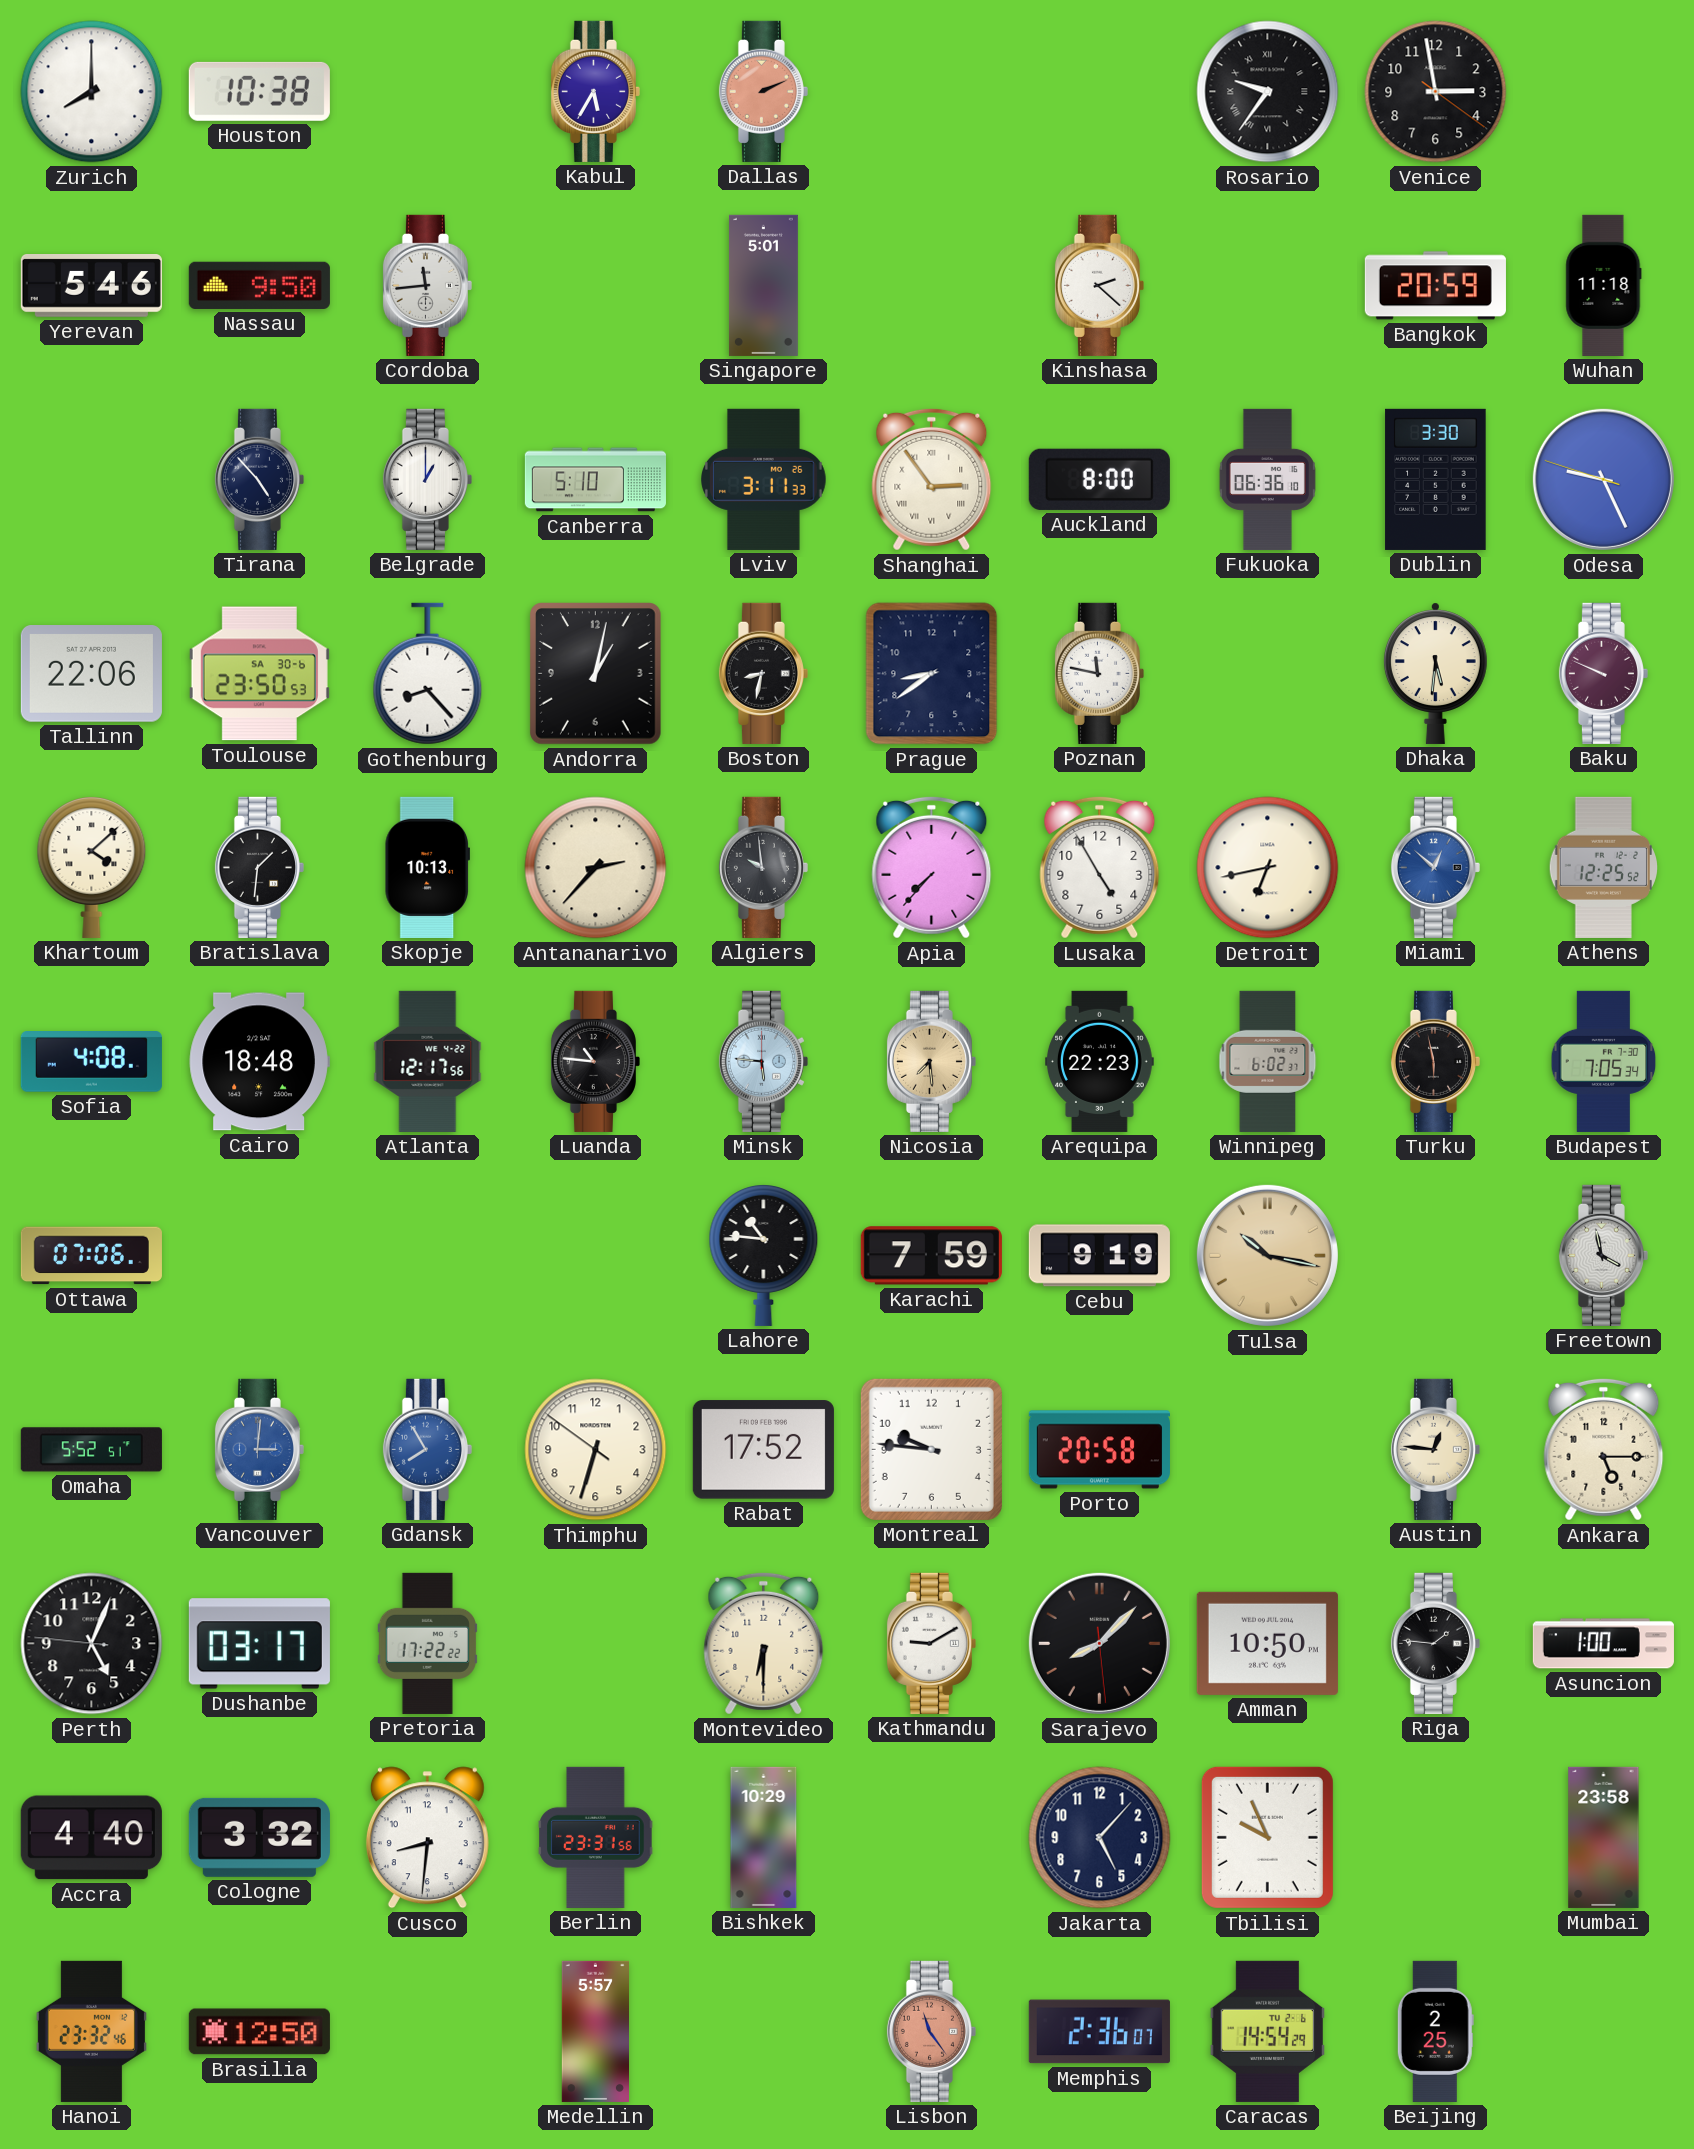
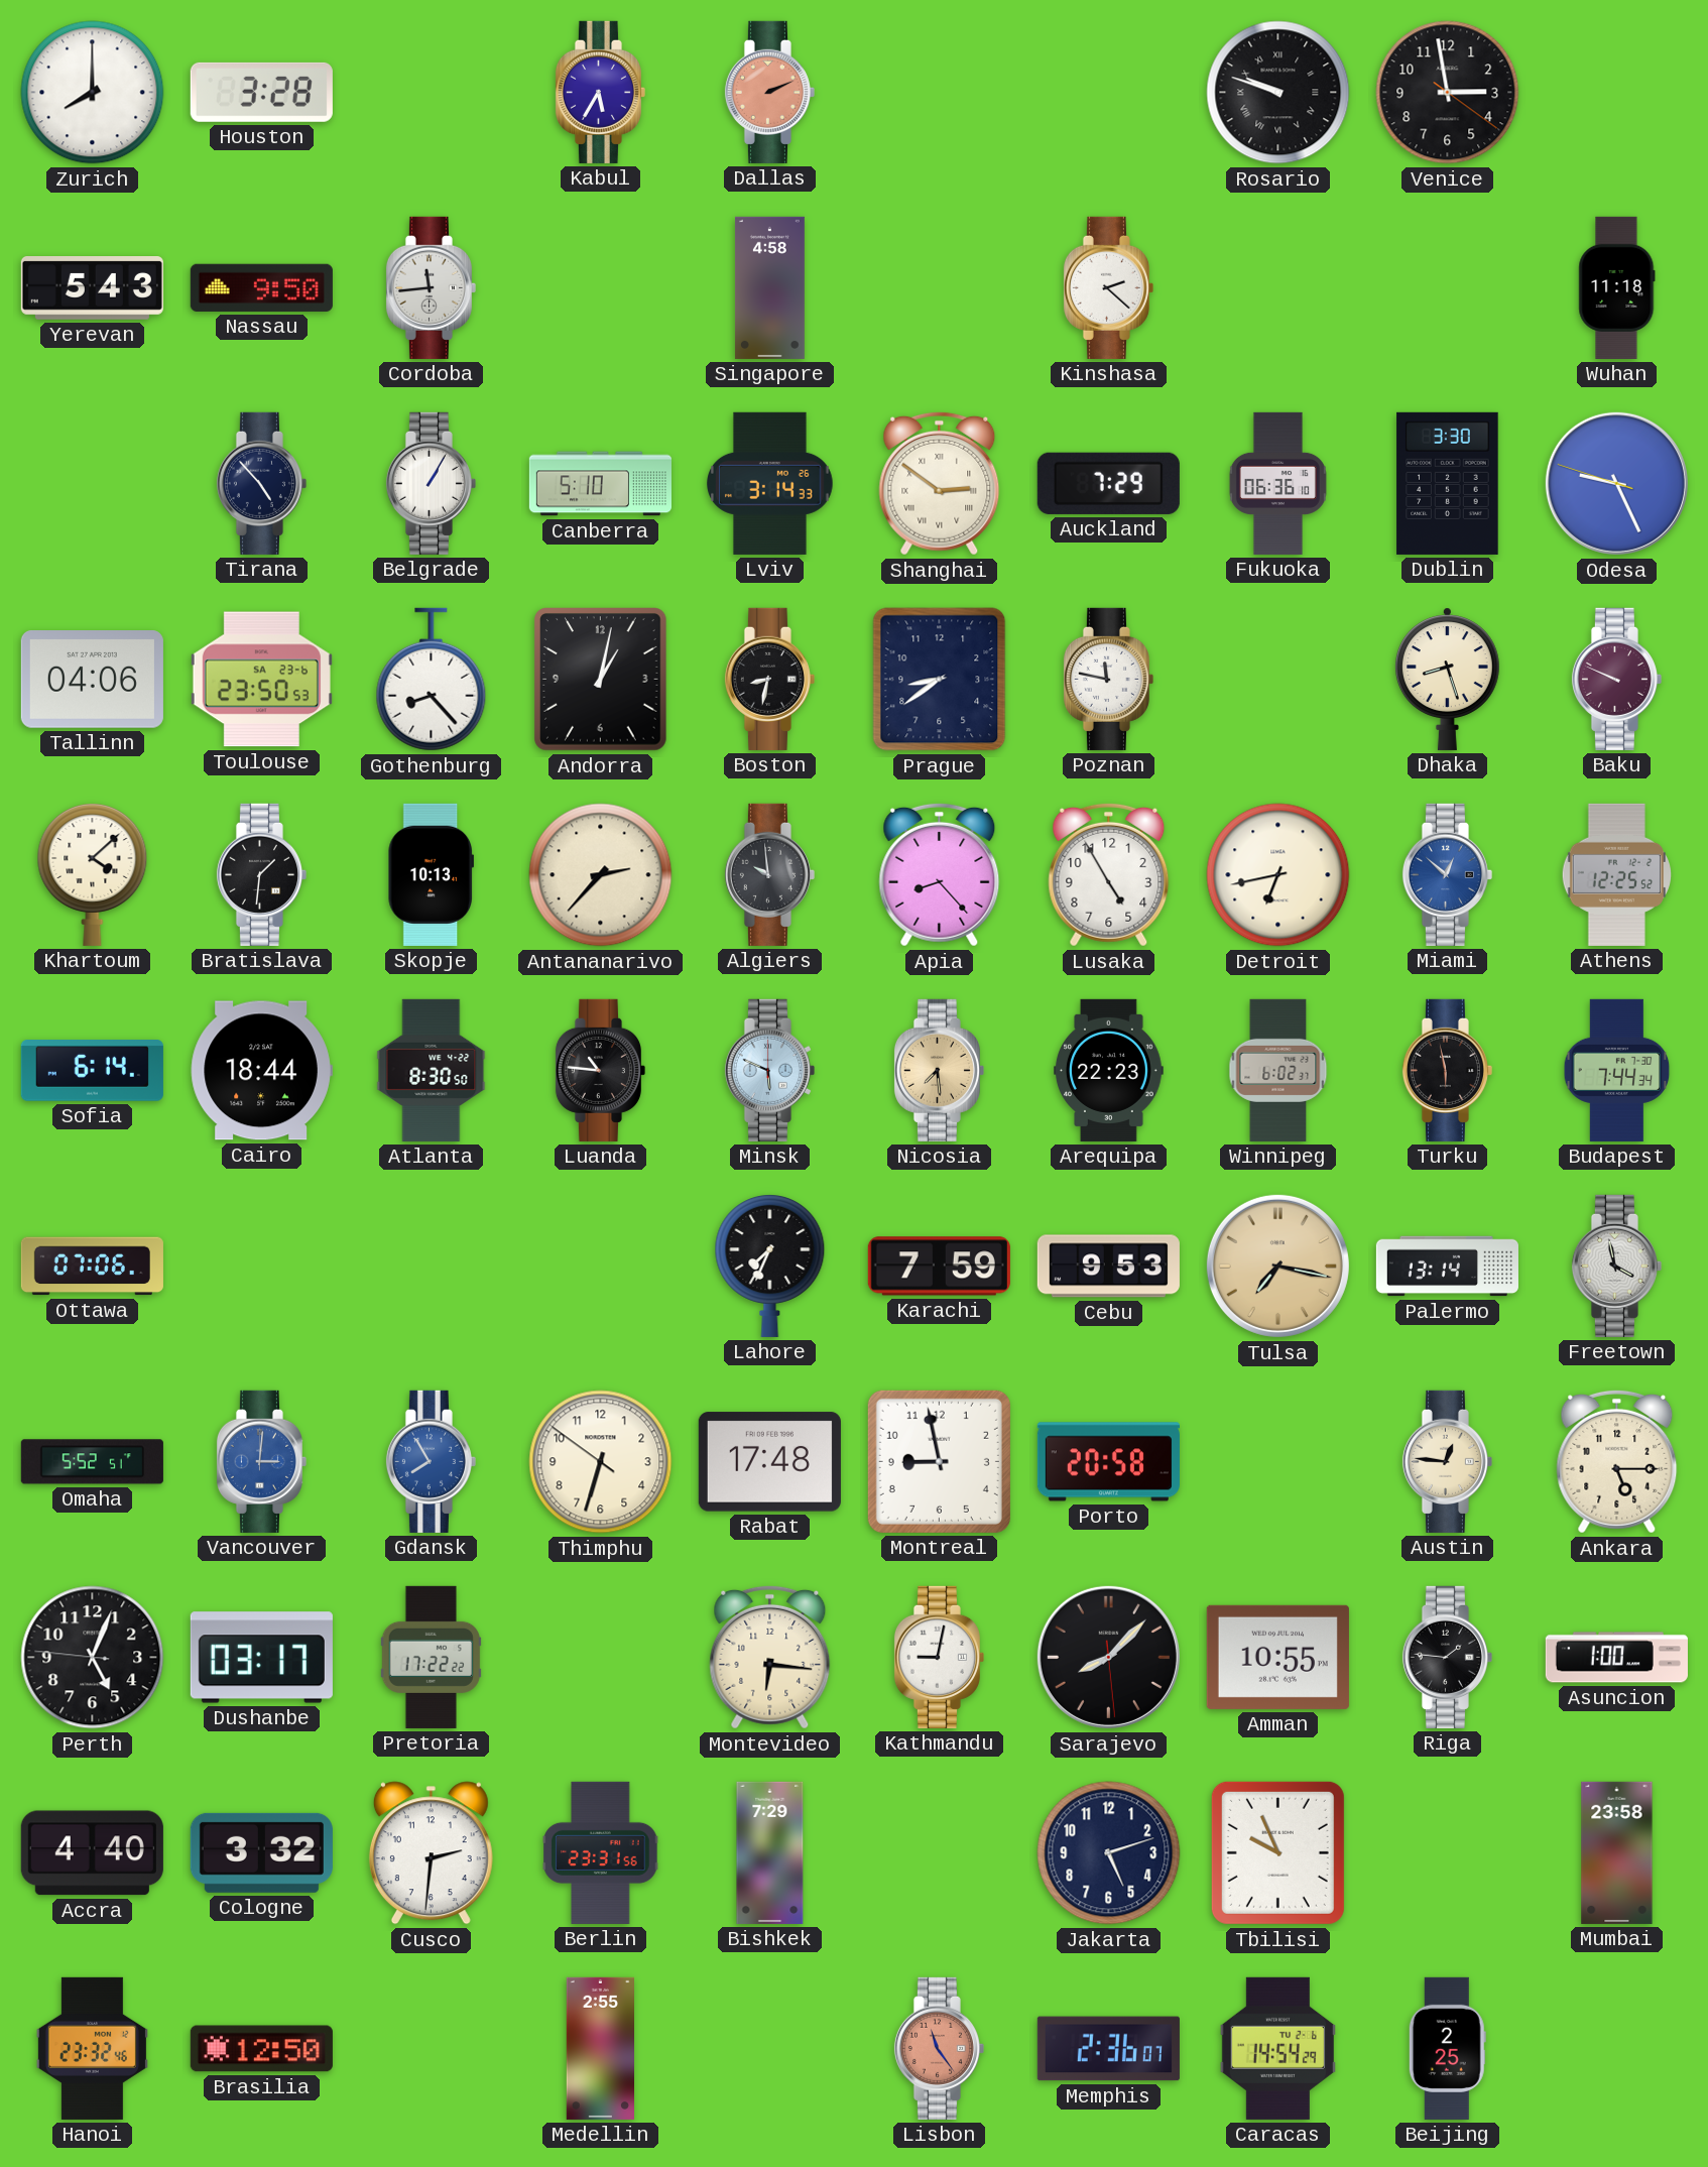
Houston: 10:38 -> 3:28
Rosario: 9:36 -> 9:48
Yerevan: 5:46 -> 5:43
Singapore: 5:01 -> 4:58
Bangkok: 20:59 -> none
Belgrade: 1:00 -> 1:05
Lviv: 3:11 -> 3:14
Shanghai: 2:54 -> 2:51
Auckland: 8:00 -> 7:29
Tallinn: 22:06 -> 04:06
Toulouse date: SA 30-6 -> SA 23-6
Dhaka: 5:31 -> 8:27
Apia: 7:37 -> 8:23
Sofia: 4:08 -> 6:14
Cairo: 18:48 -> 18:44
Atlanta: 12:17 -> 8:30
Minsk: 5:46 -> 5:49
Budapest: 7:05 -> 7:44
Lahore: 10:46 -> 7:34
Cebu: 9:19 -> 9:53
Tulsa: 10:17 -> 7:17
Palermo: none -> 13:14
Rabat: 17:52 -> 17:48
Montreal: 9:46 -> 8:58
Montevideo: 6:30 -> 6:16
Kathmandu: 9:10 -> 9:02
Amman: 10:50 -> 10:55
Cusco: 8:31 -> 2:31
Bishkek: 10:29 -> 7:29
Jakarta: 5:07 -> 5:12
Medellin: 5:57 -> 2:55
